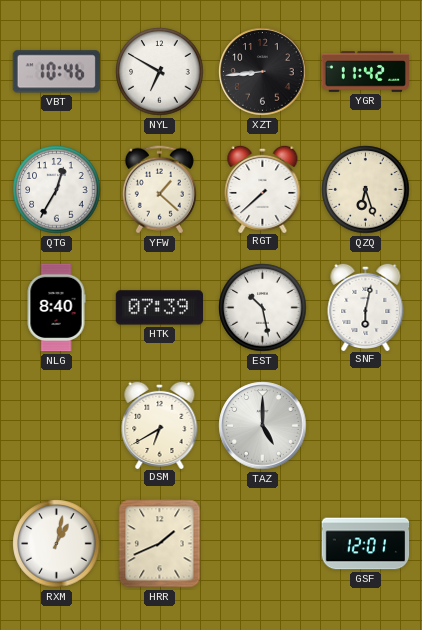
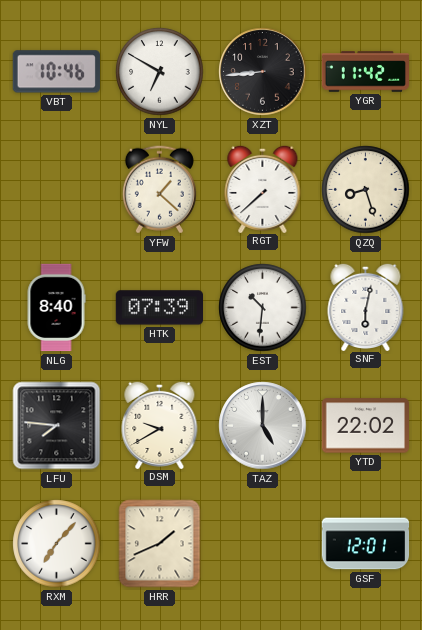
QTG: 12:35 -> none
QZQ: 6:27 -> 8:27
EST: 10:28 -> 10:31
LFU: none -> 7:46
DSM: 6:40 -> 9:40
YTD: none -> 22:02
RXM: 1:02 -> 7:07
